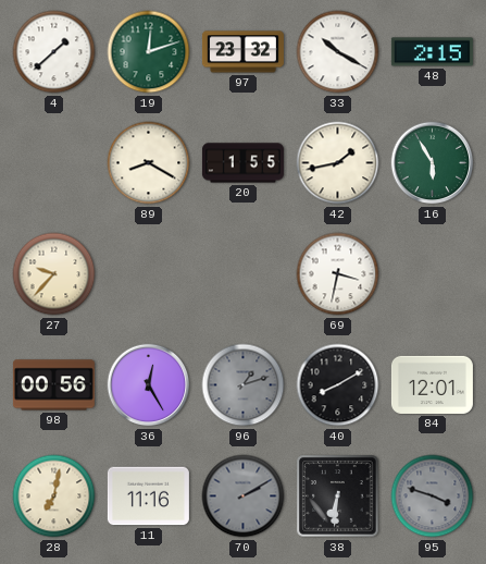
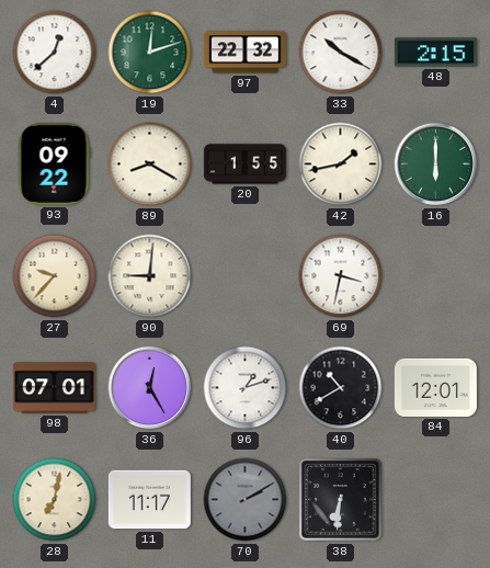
4: 1:38 -> 12:38
97: 23:32 -> 22:32
93: none -> 09:22
16: 5:55 -> 6:00
90: none -> 9:01
98: 00:56 -> 07:01
96 dial: grey -> white
40: 8:10 -> 10:40
11: 11:16 -> 11:17
95: 3:48 -> none
